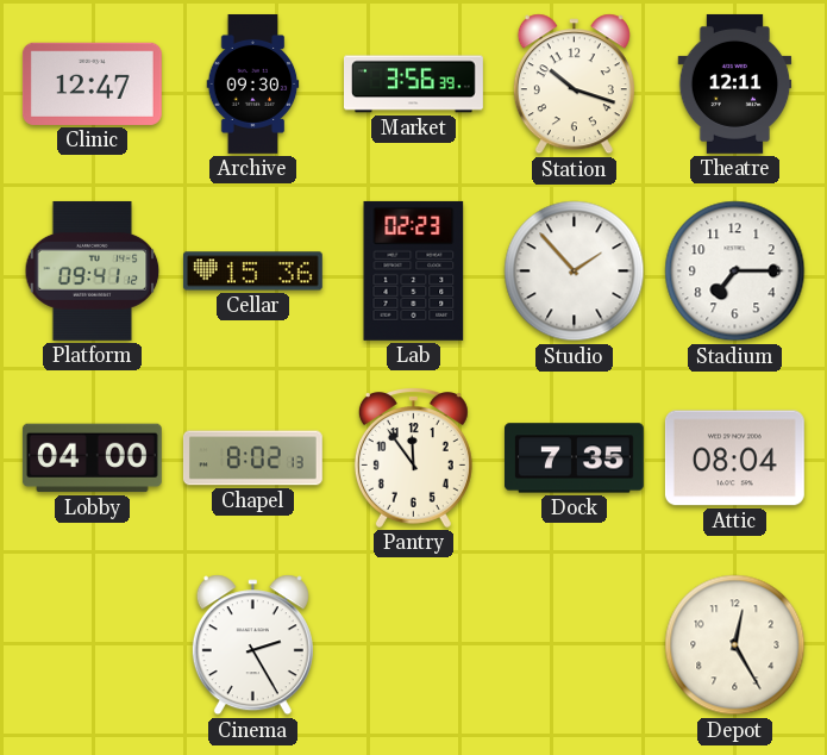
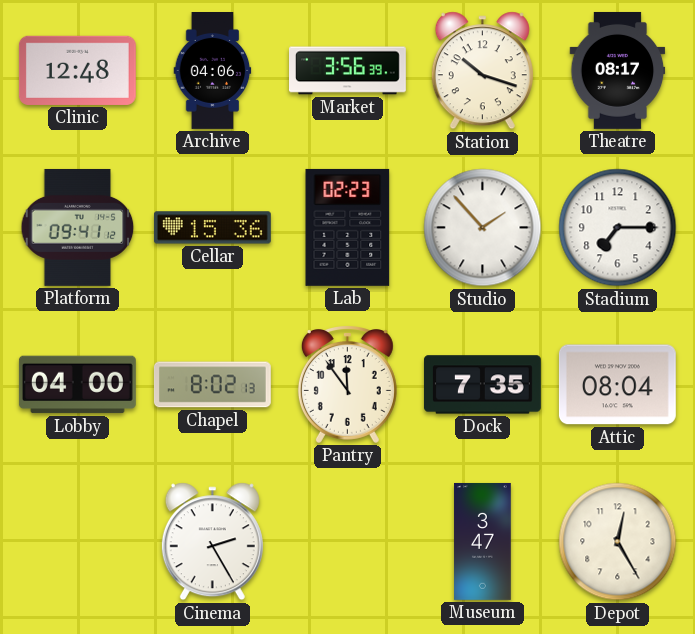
Clinic: 12:47 -> 12:48
Archive: 09:30 -> 04:06
Theatre: 12:11 -> 08:17
Museum: none -> 3:47
